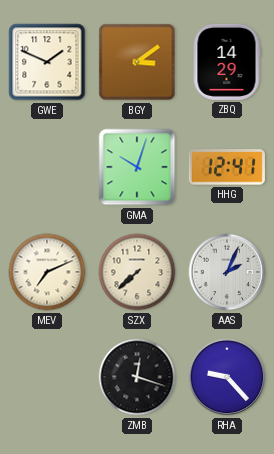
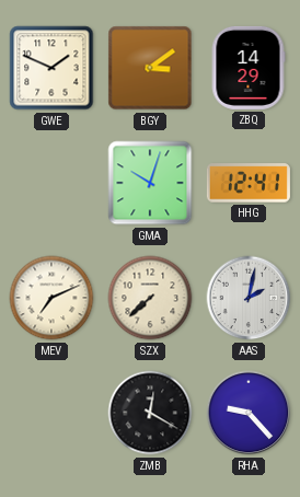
AAS: 2:04 -> 2:02
ZMB: 12:18 -> 12:20
